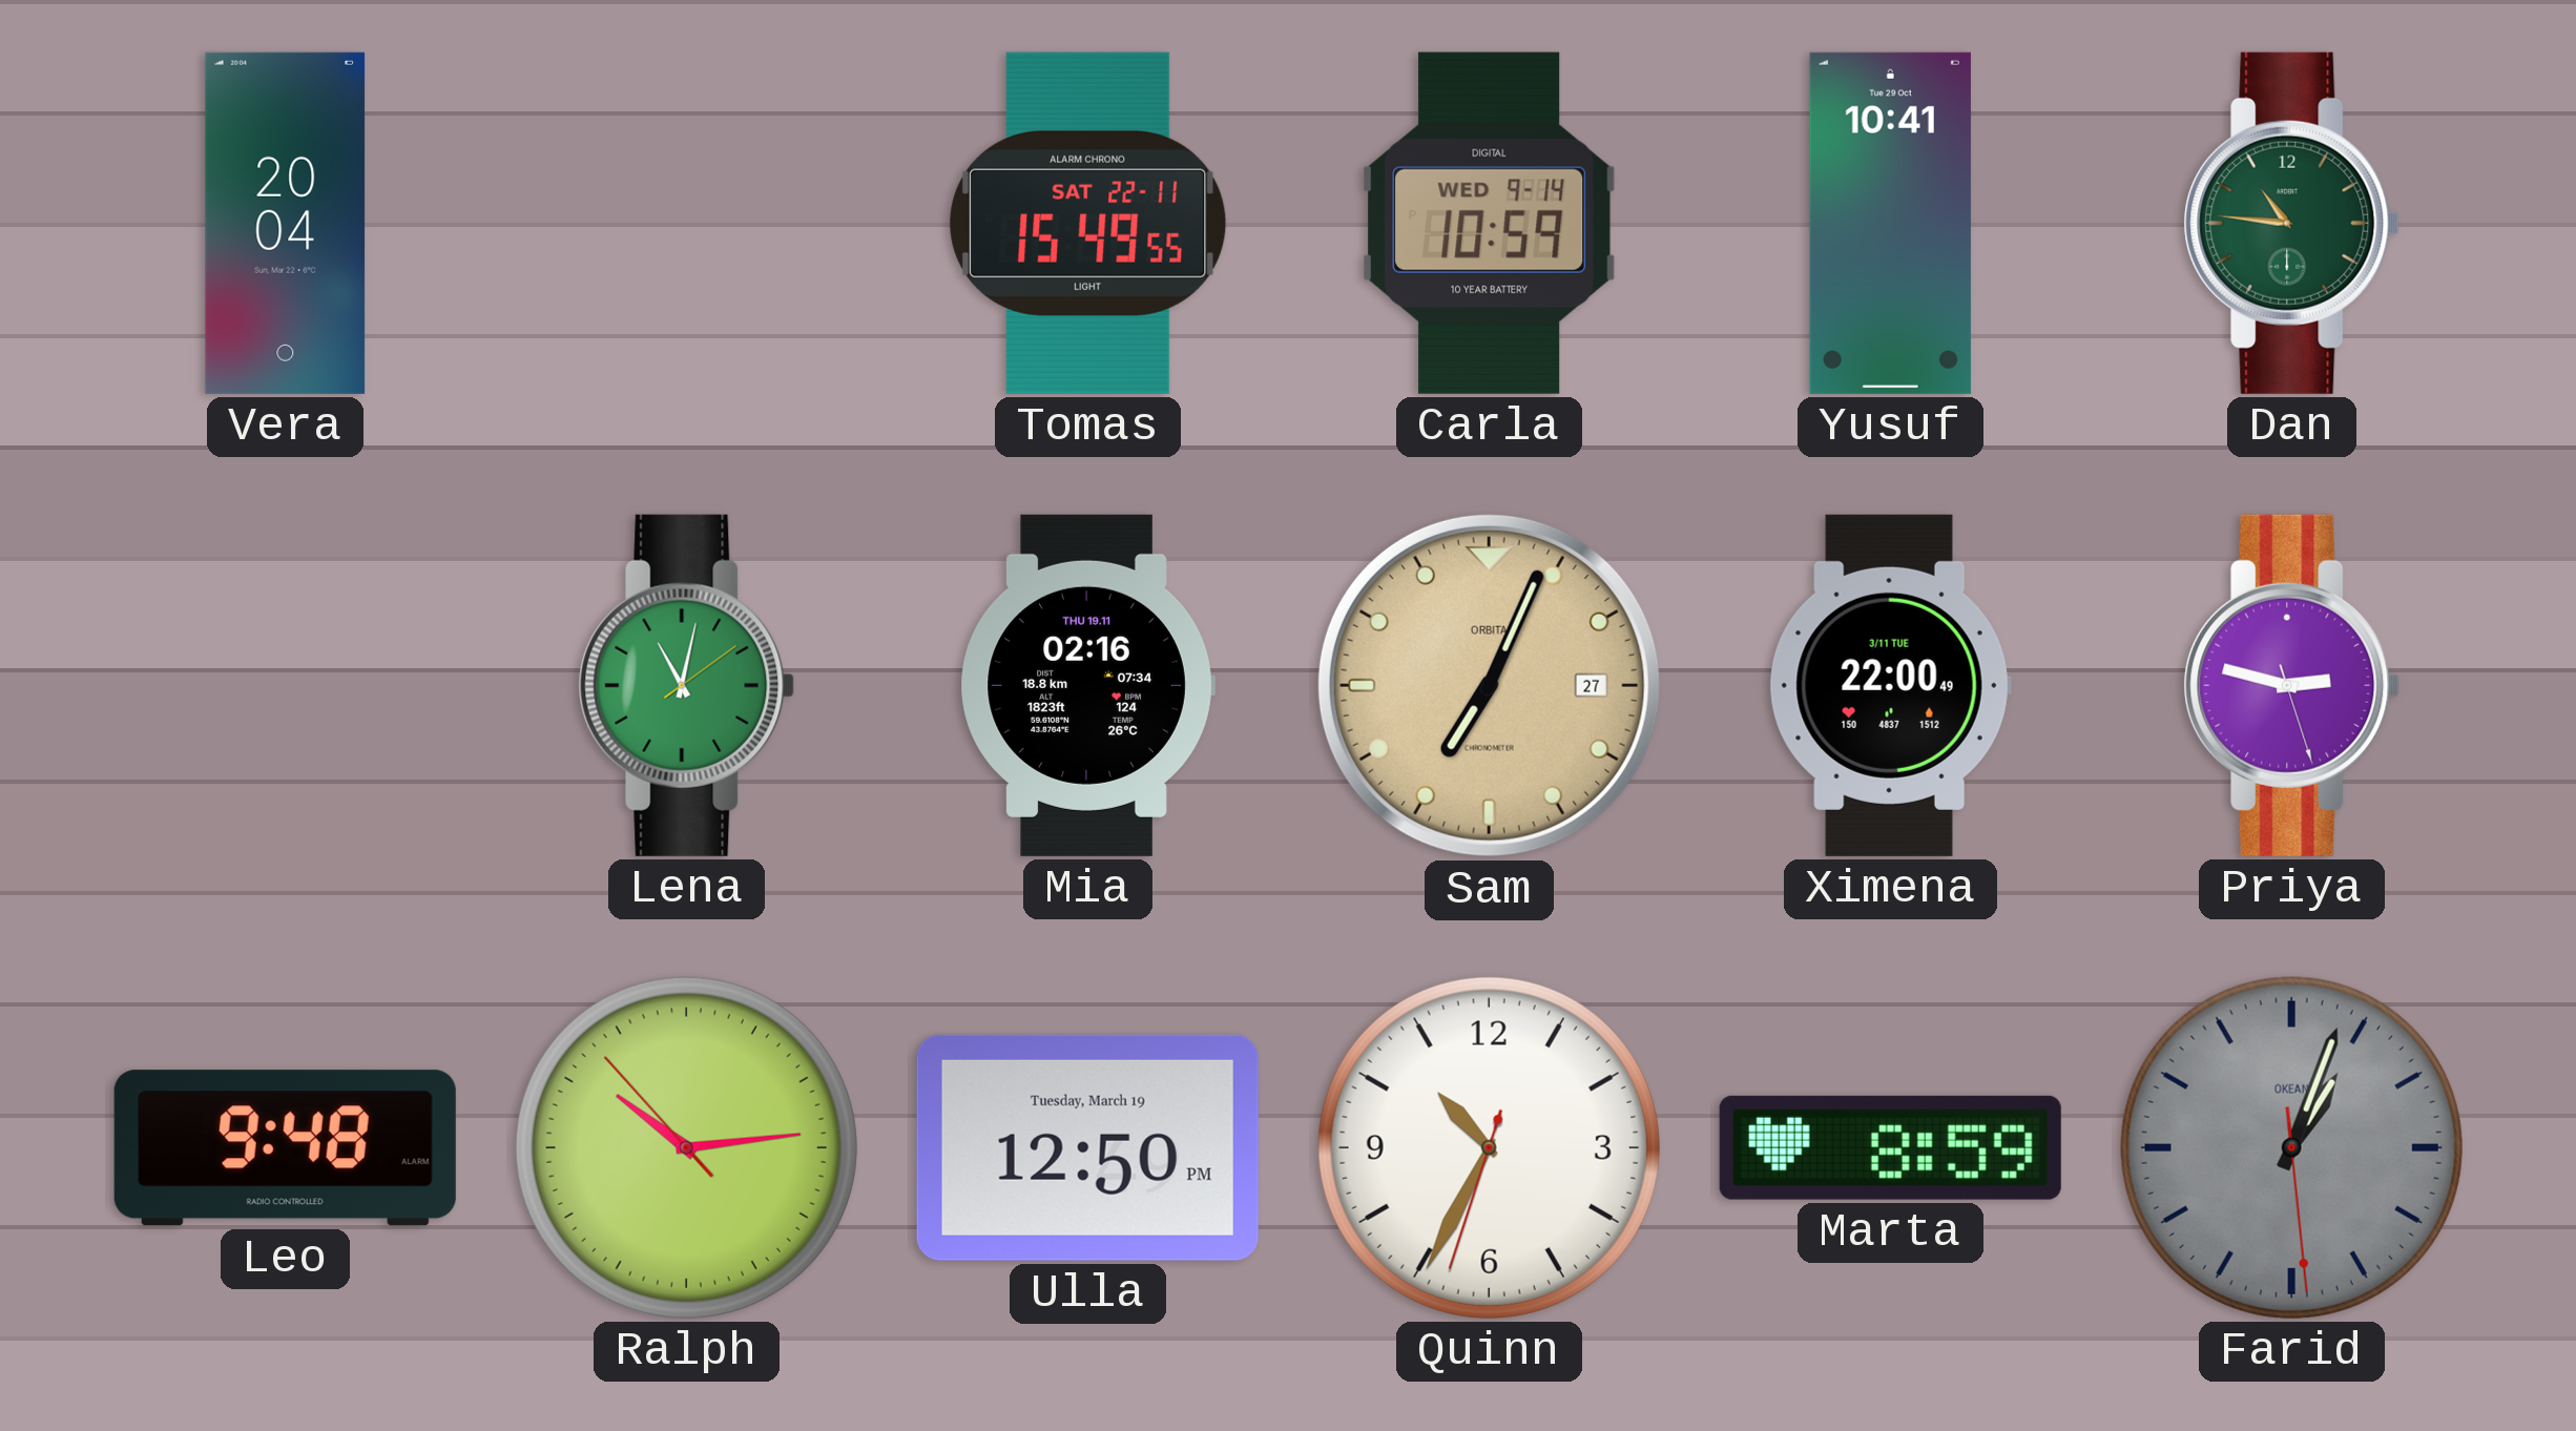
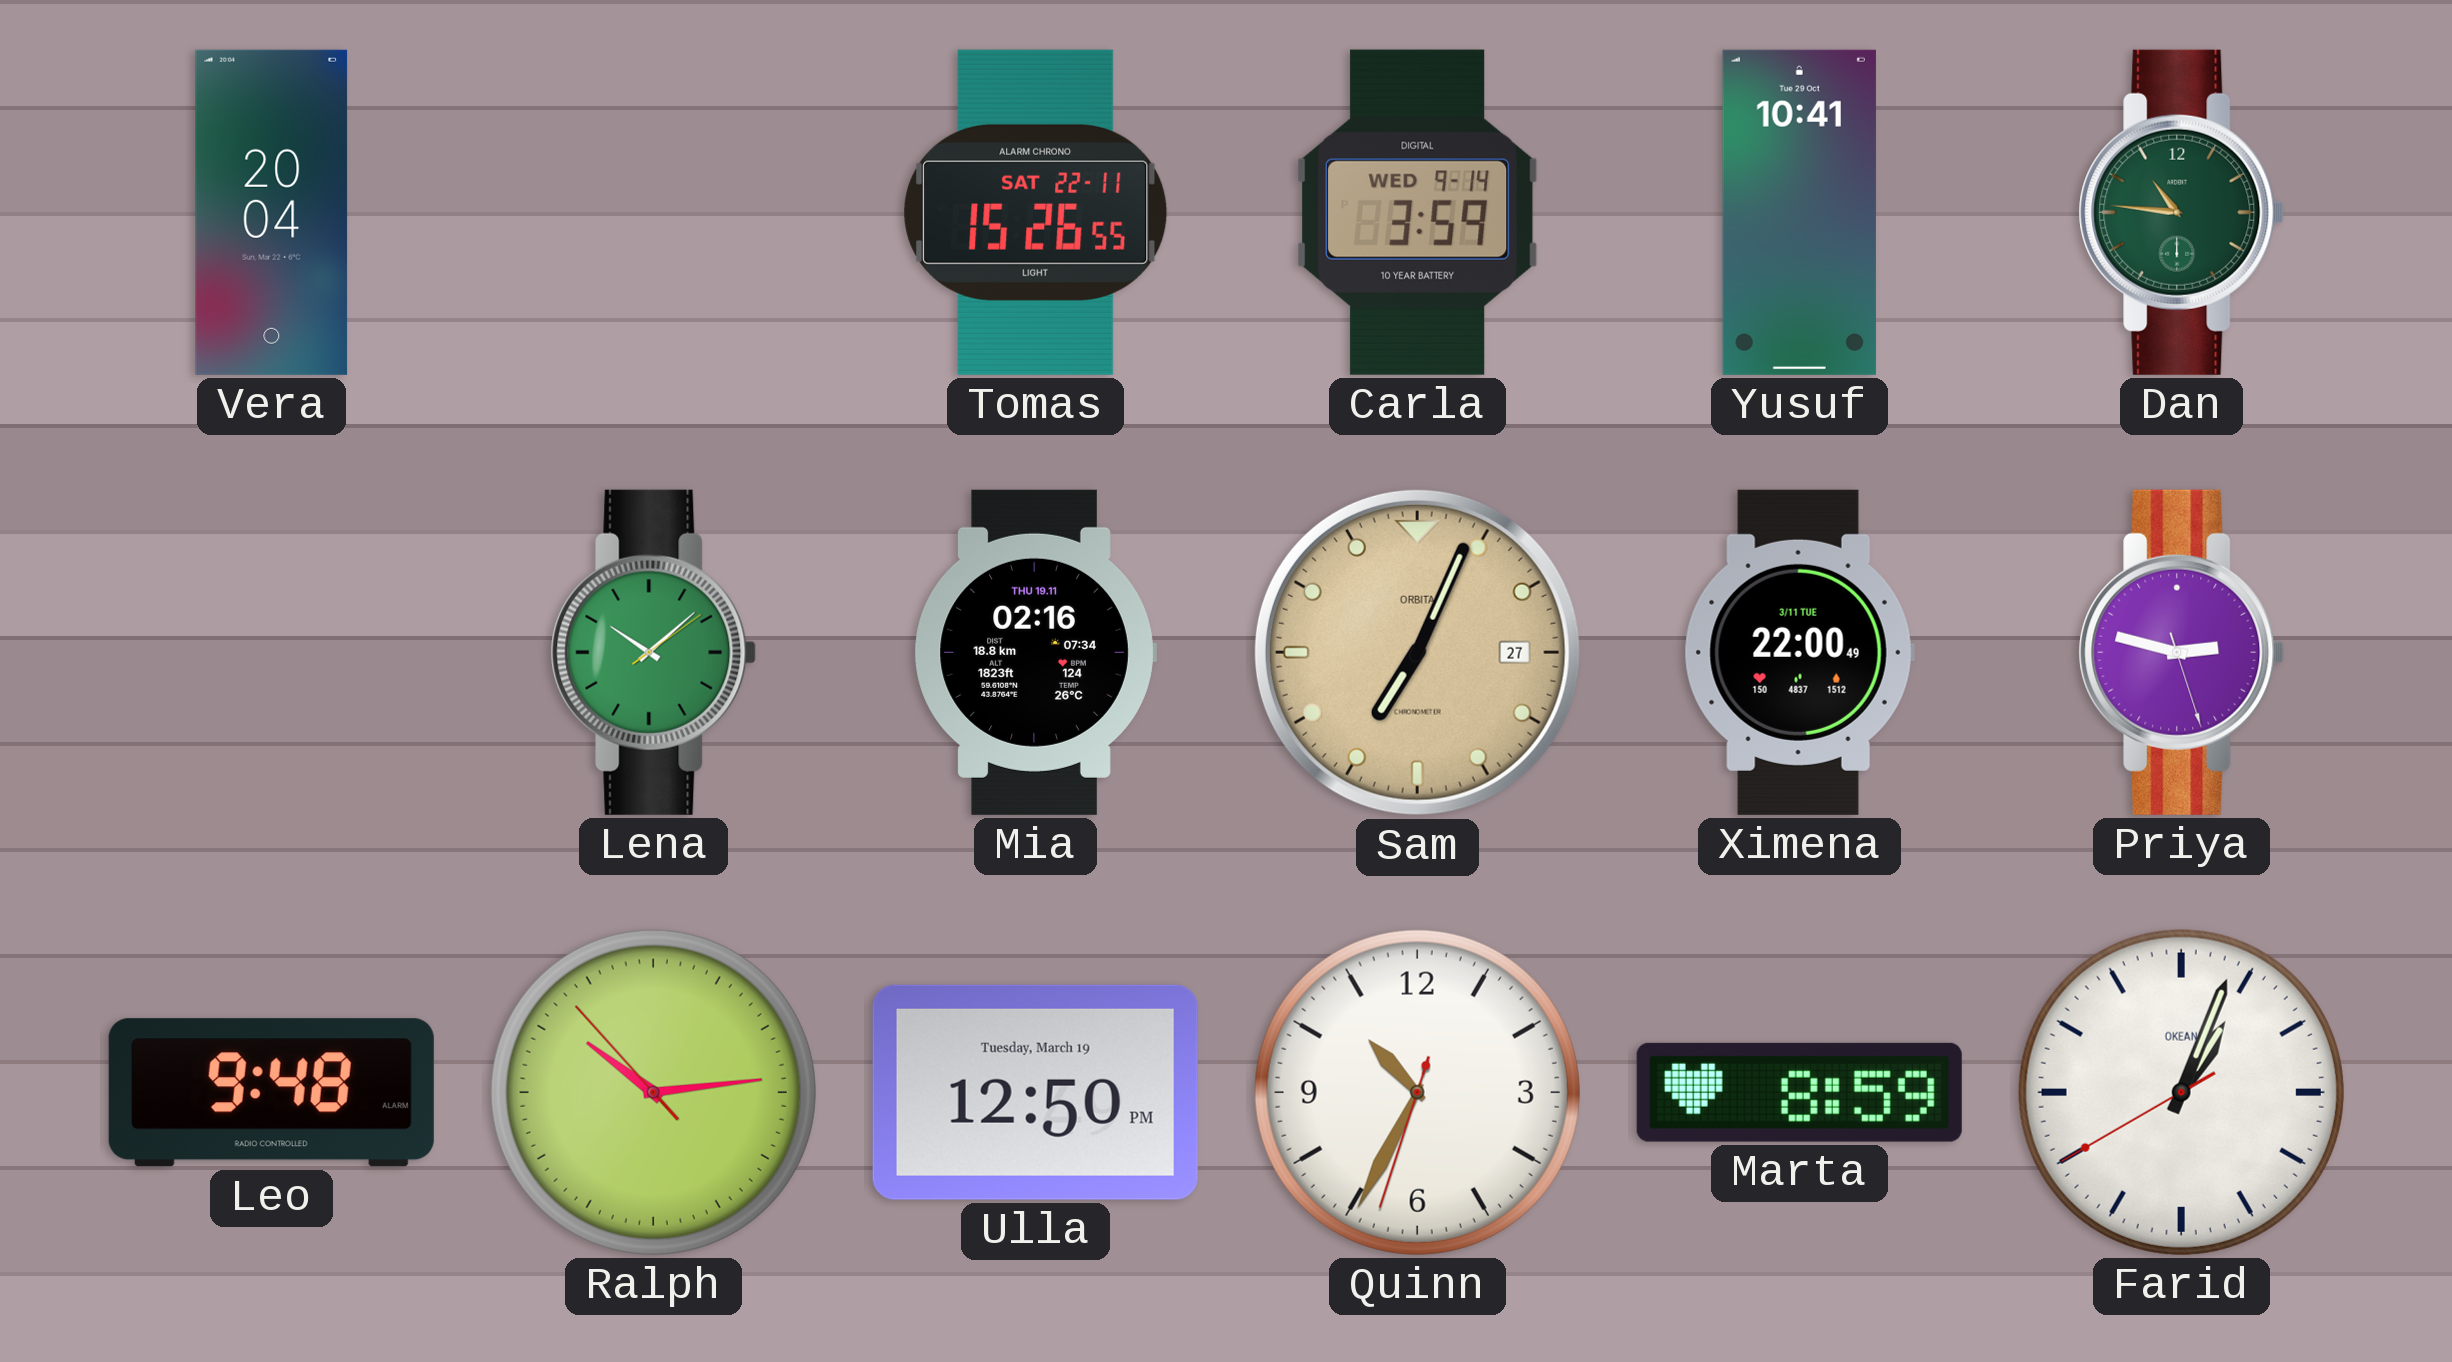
Tomas: 15:49 -> 15:26
Carla: 10:59 -> 3:59
Lena: 11:02 -> 10:08
Farid: 1:03:29 -> 1:03:40
Farid dial: grey -> white
